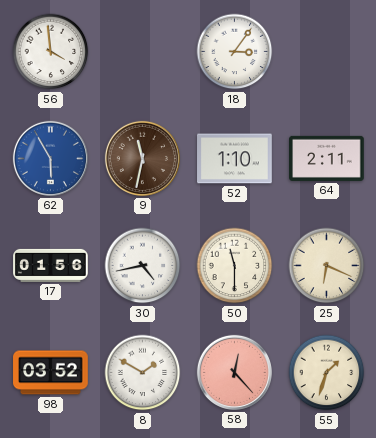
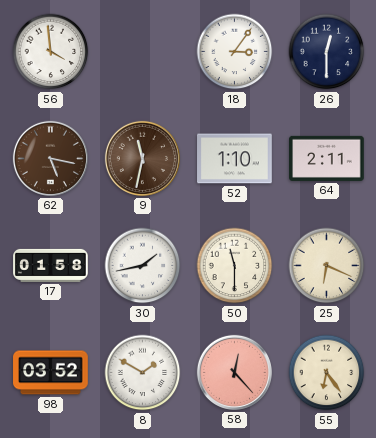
26: none -> 12:30
62: 5:55 -> 5:17
62 dial: blue -> brown
17: 01:56 -> 01:58
30: 4:43 -> 1:43
55: 1:33 -> 6:24
